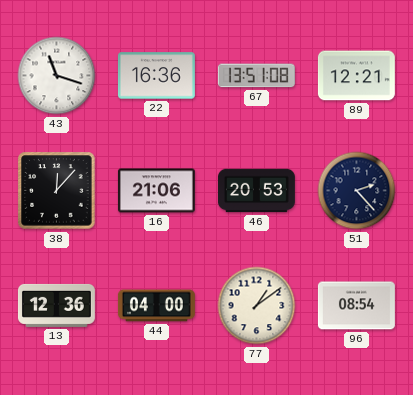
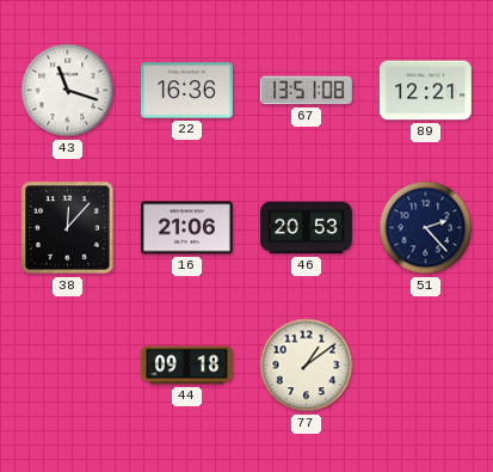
13: 12:36 -> none
44: 04:00 -> 09:18
96: 08:54 -> none
